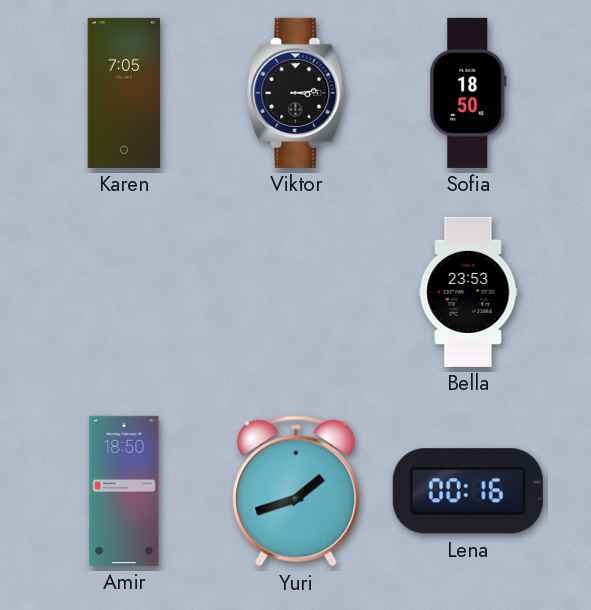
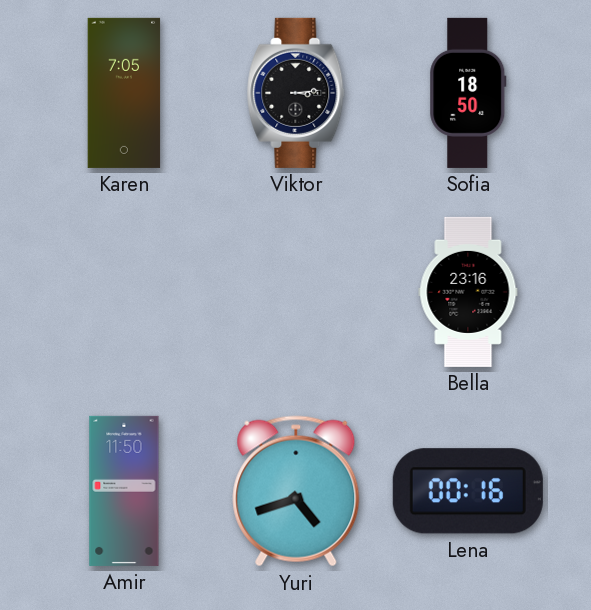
Bella: 23:53 -> 23:16
Amir: 18:50 -> 11:50
Yuri: 1:42 -> 4:42
